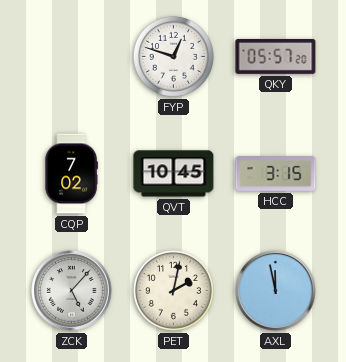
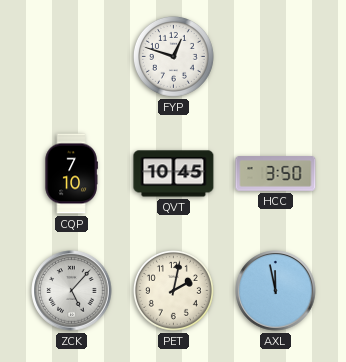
QKY: 05:57 -> none
CQP: 7:02 -> 7:10
HCC: 3:15 -> 3:50
